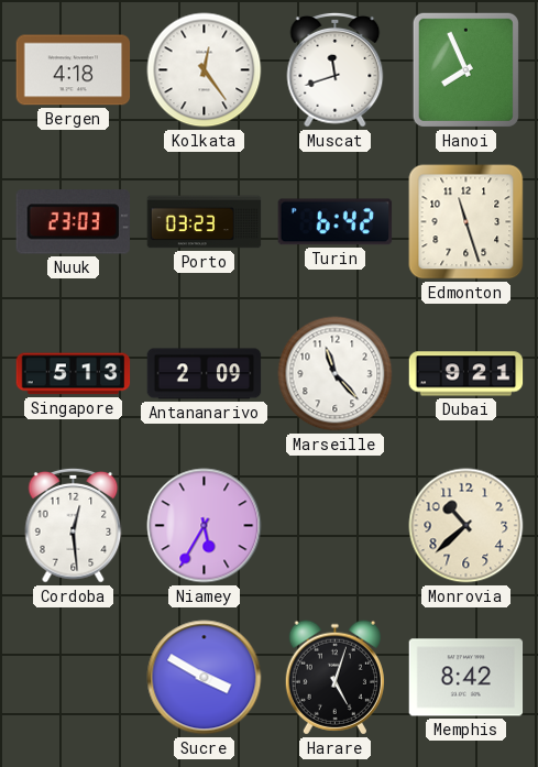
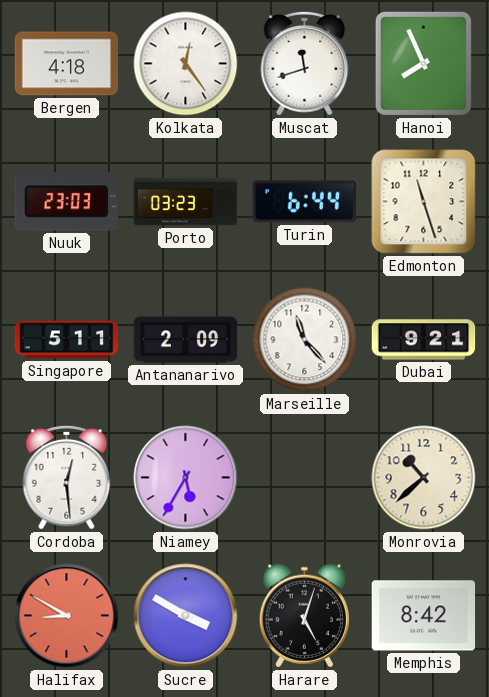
Turin: 6:42 -> 6:44
Singapore: 5:13 -> 5:11
Halifax: none -> 8:50
